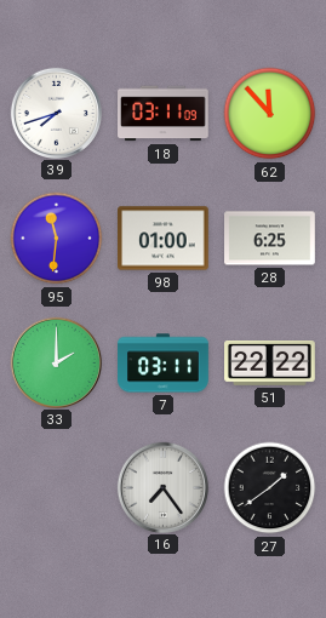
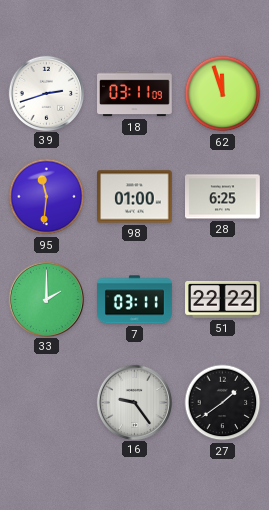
39: 7:42 -> 2:42
62: 11:53 -> 11:57
16: 7:24 -> 9:24
